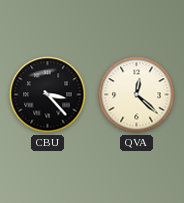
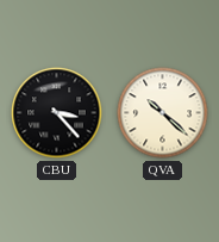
QVA: 12:22 -> 10:22
